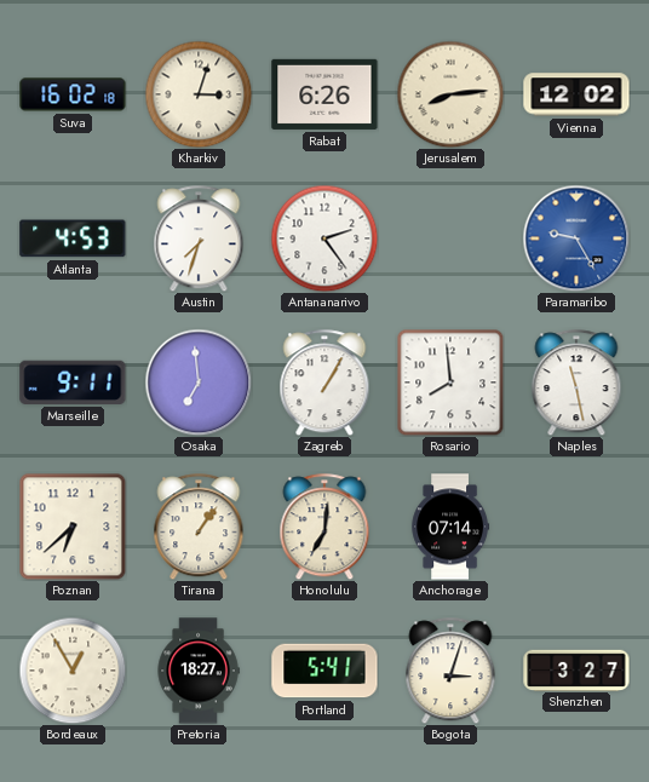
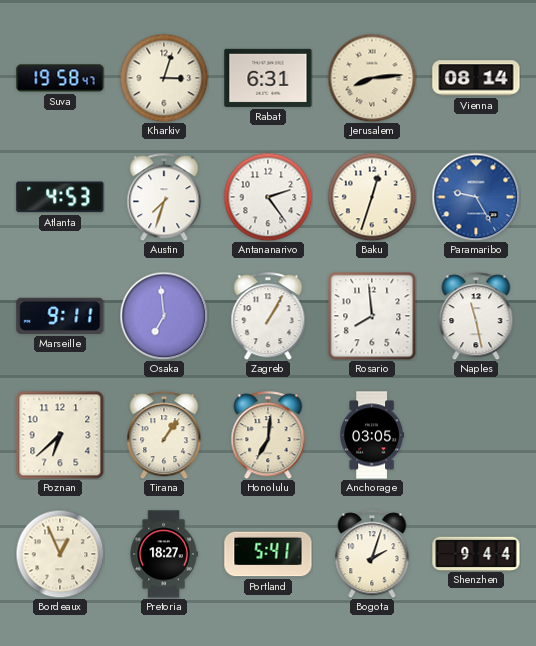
Suva: 16:02 -> 19:58
Rabat: 6:26 -> 6:31
Vienna: 12:02 -> 08:14
Baku: none -> 12:33
Anchorage: 07:14 -> 03:05
Bordeaux: 12:55 -> 12:56
Bogota: 3:03 -> 2:03
Shenzhen: 3:27 -> 9:44
